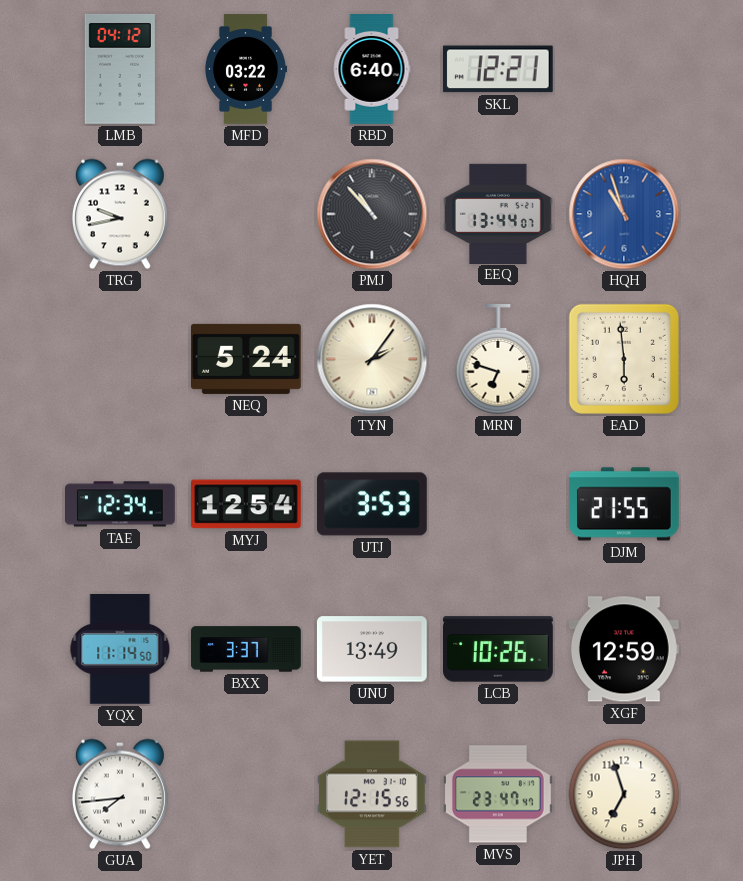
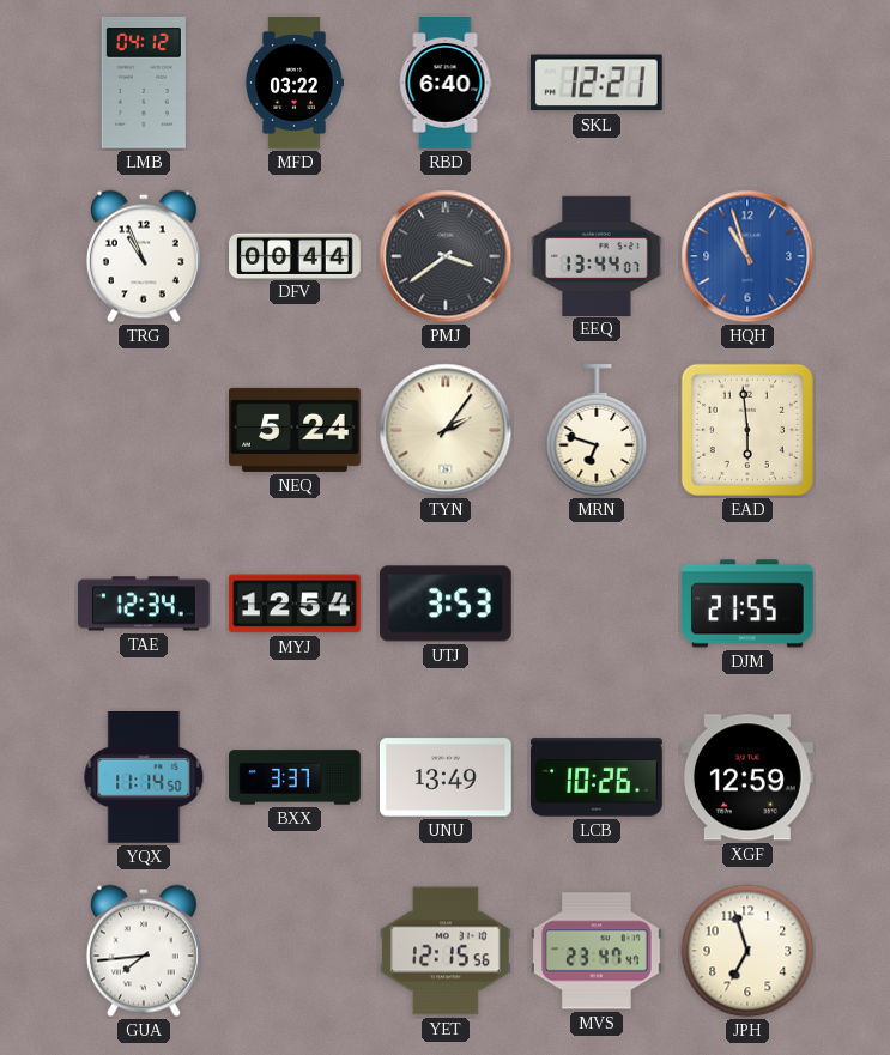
TRG: 9:43 -> 10:56
DFV: none -> 00:44
PMJ: 10:53 -> 3:39
